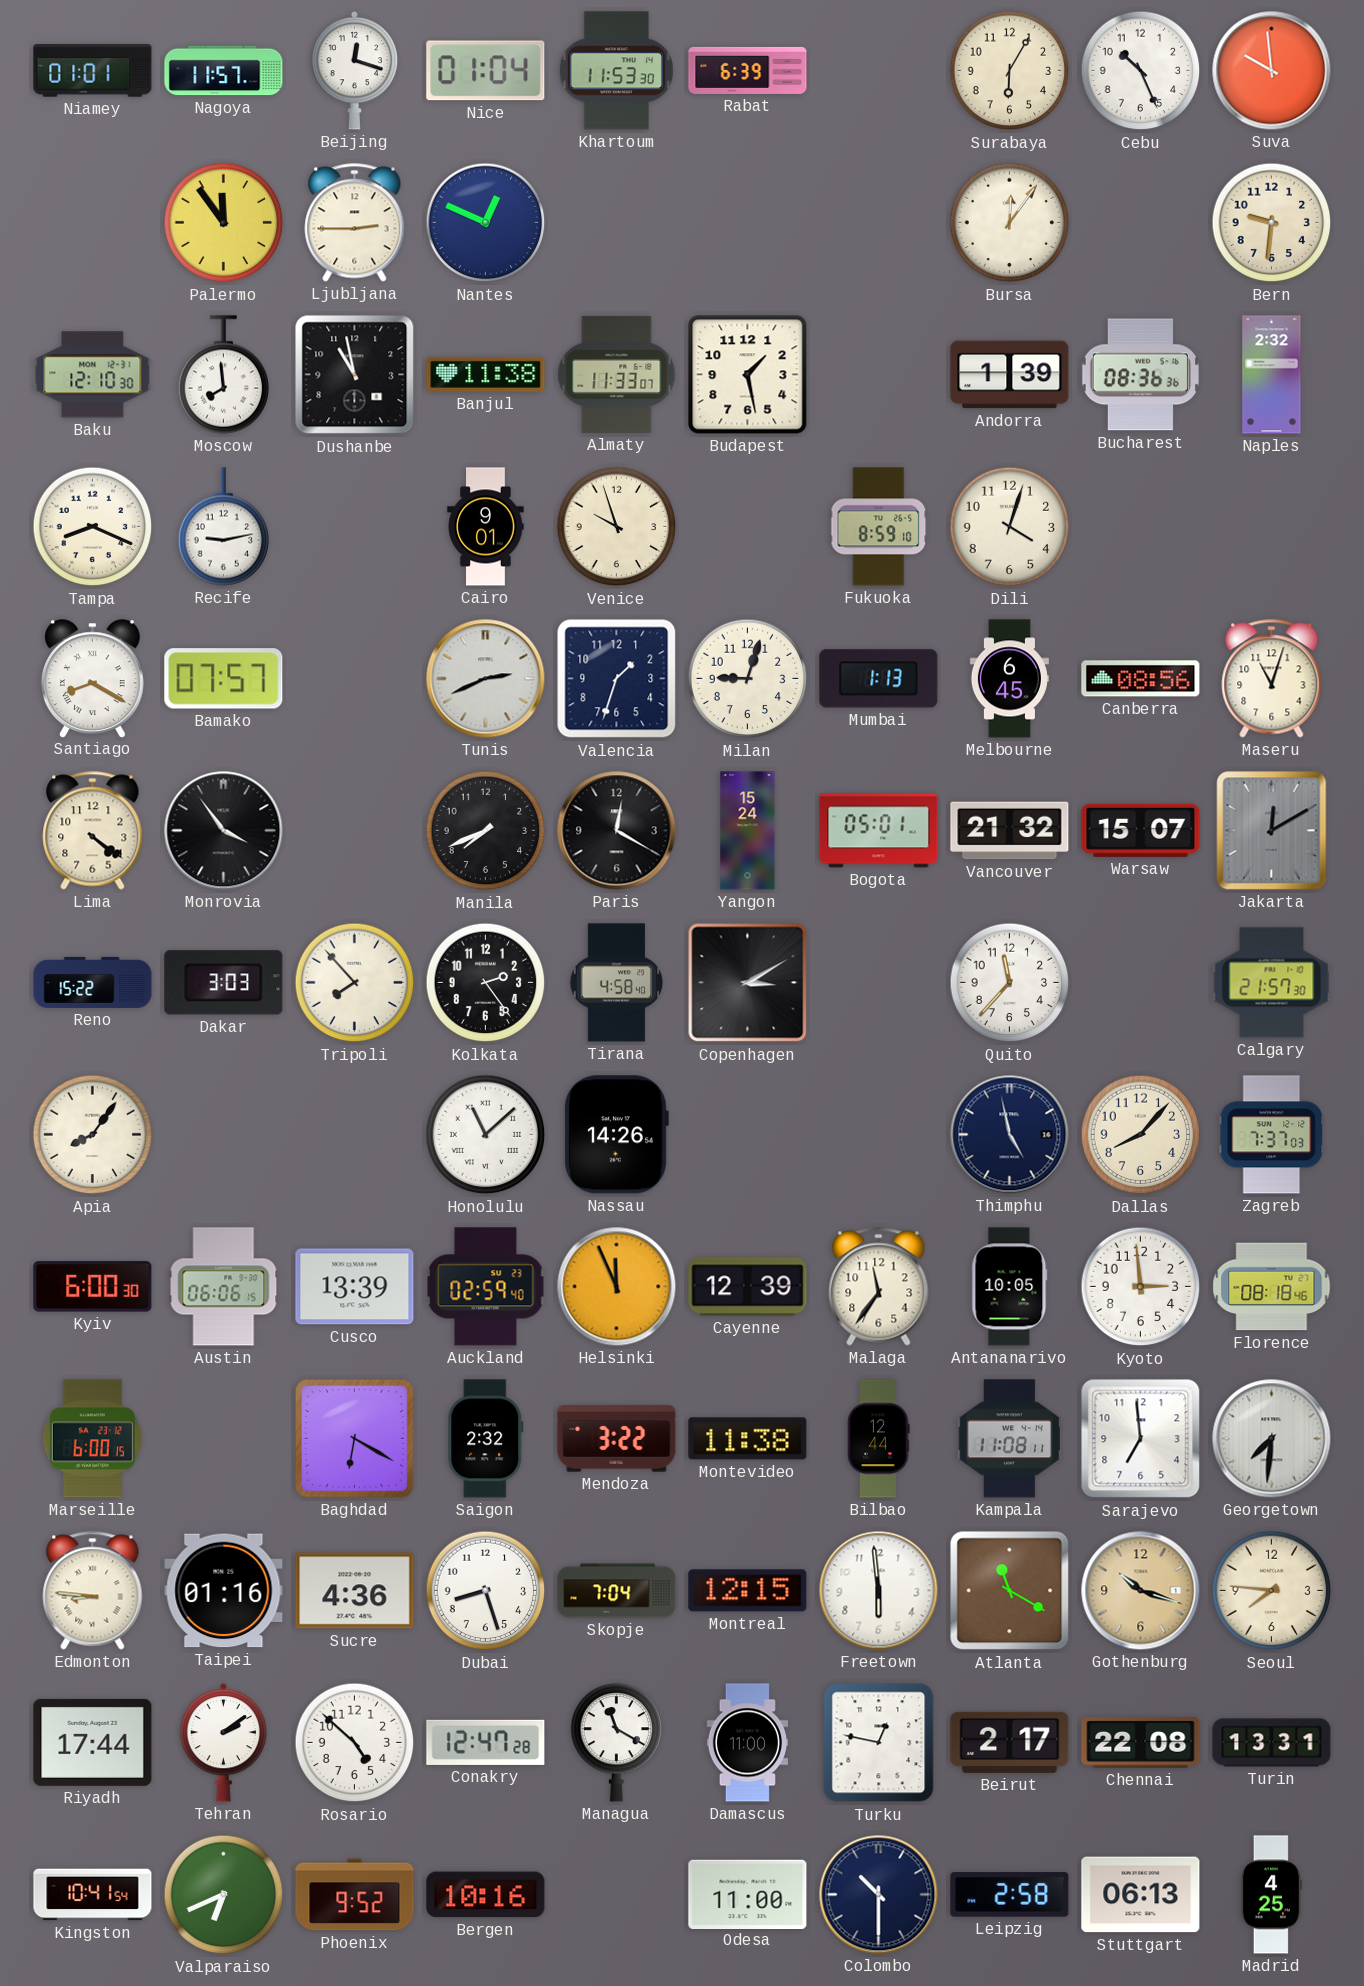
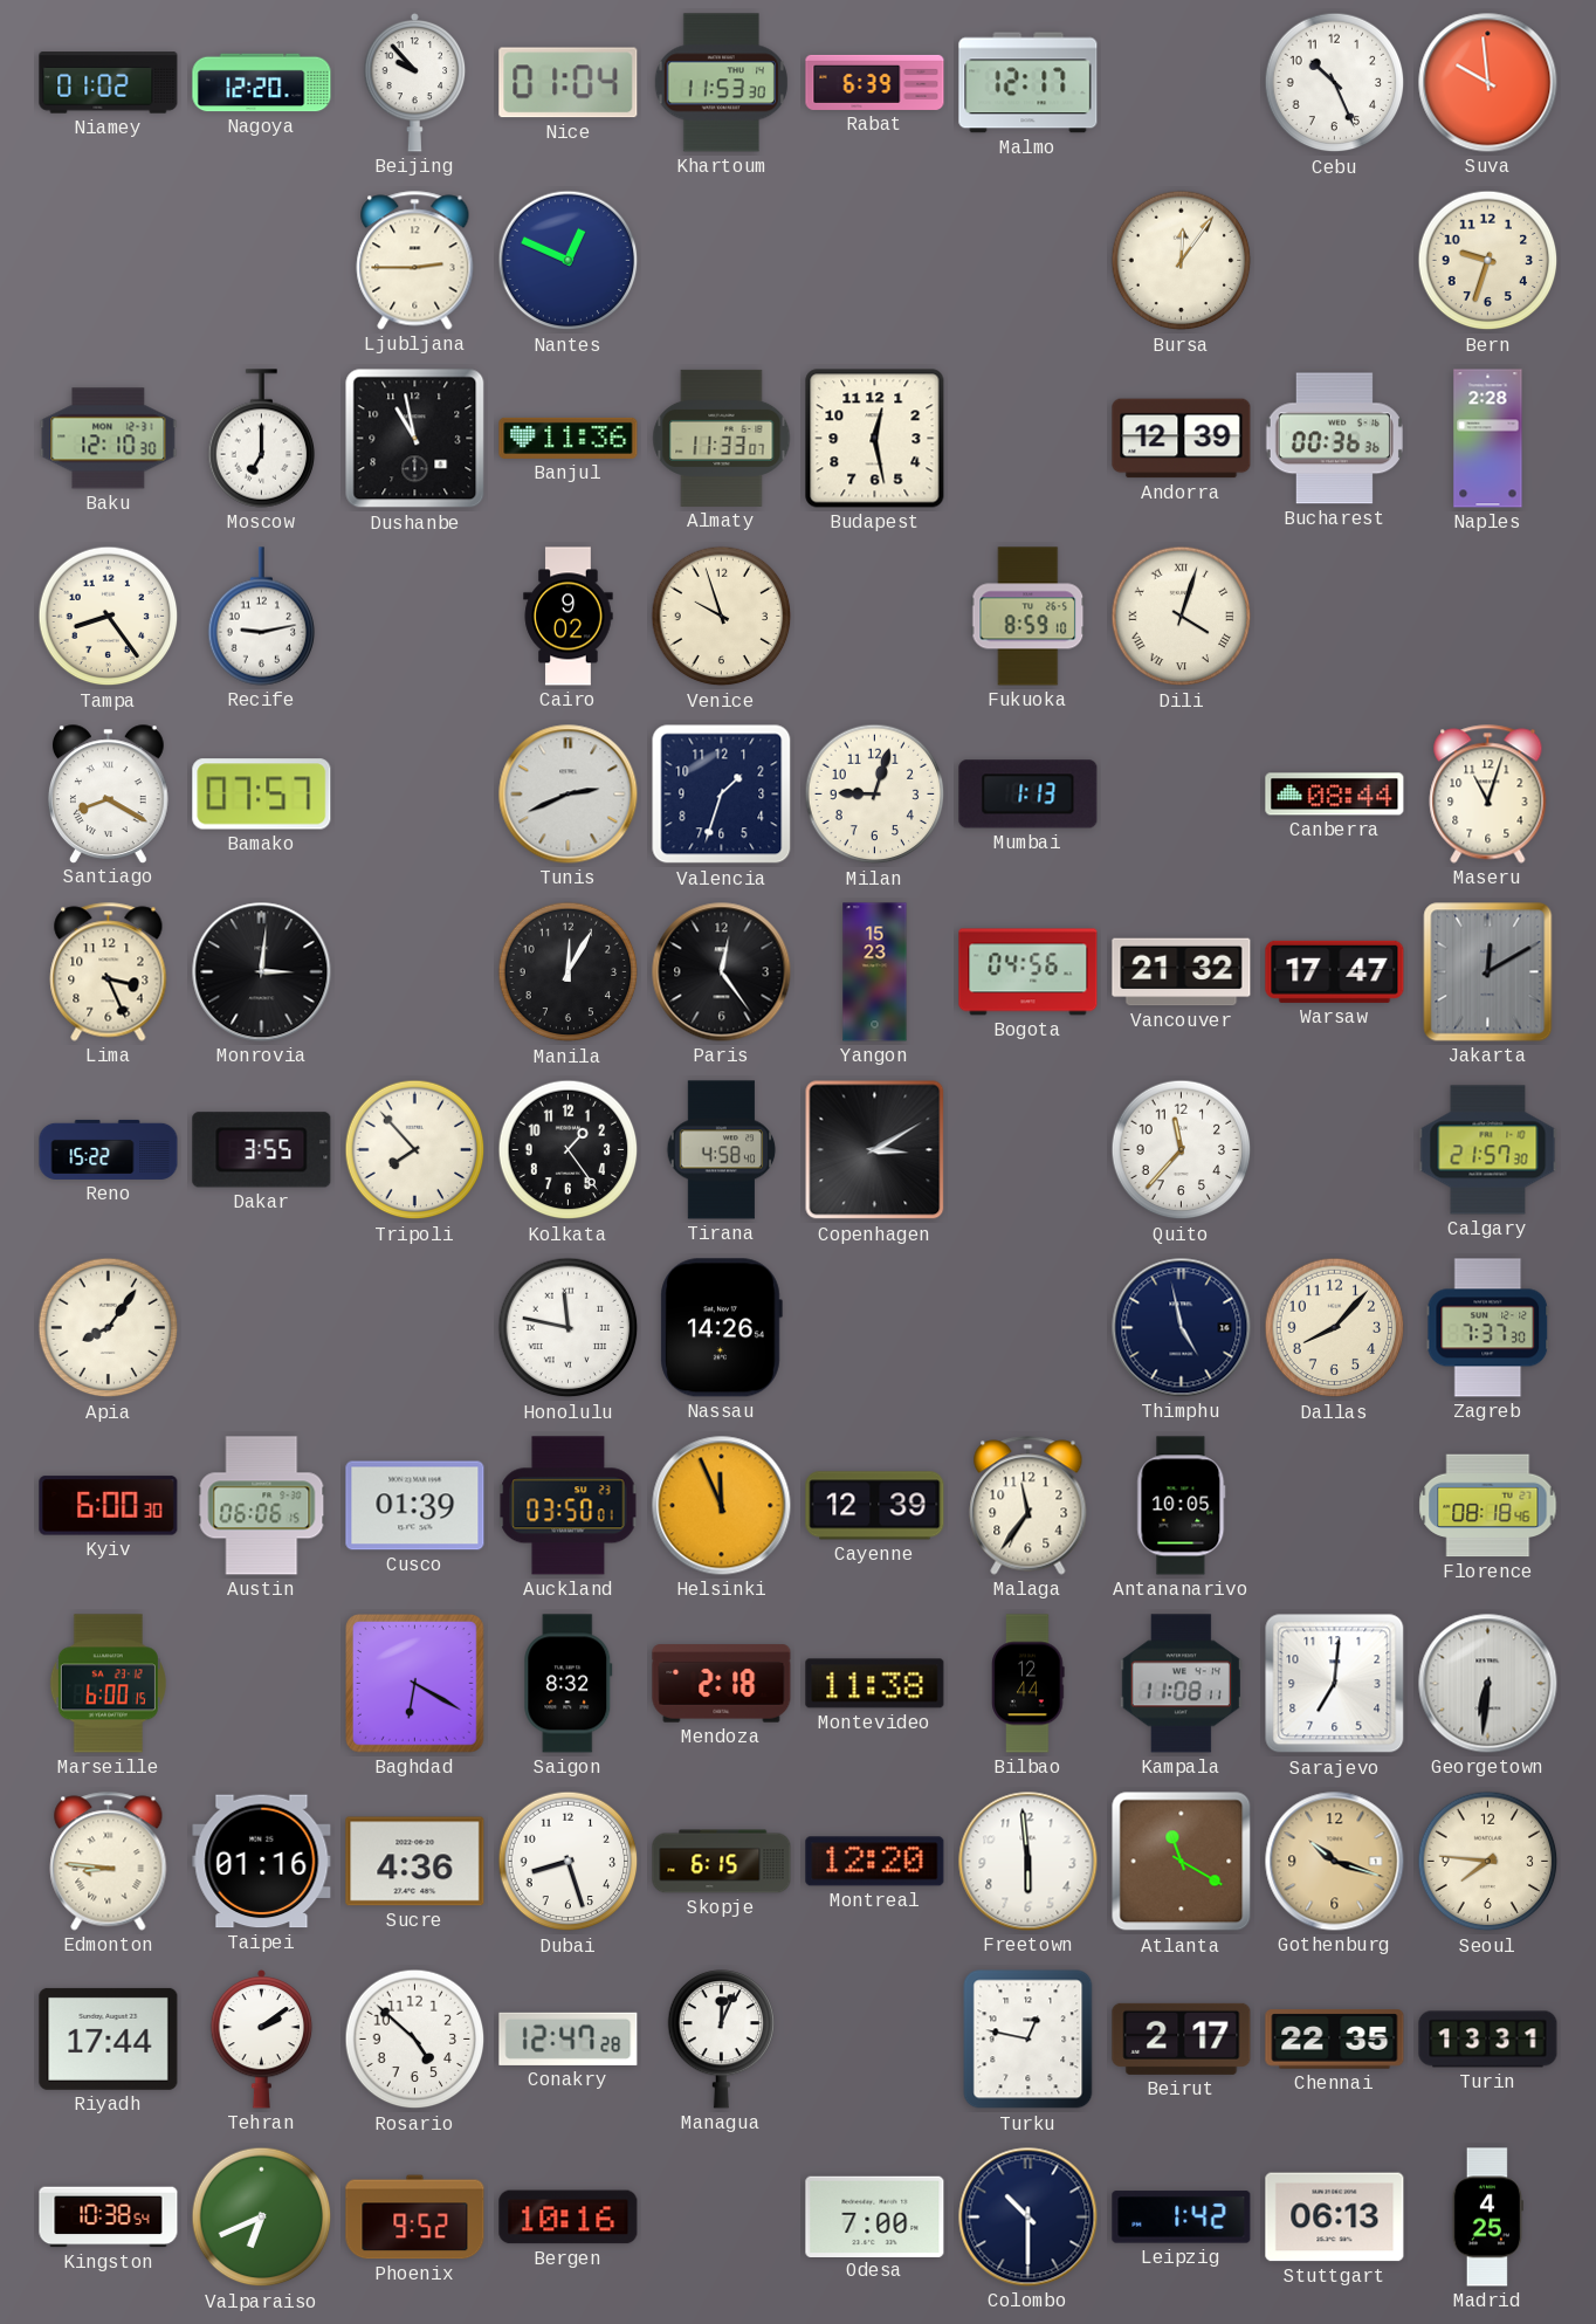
Niamey: 01:01 -> 01:02
Nagoya: 11:57 -> 12:20
Beijing: 12:18 -> 9:53
Malmo: none -> 12:17
Surabaya: 6:05 -> none
Palermo: 11:54 -> none
Bern: 9:31 -> 9:33
Moscow: 7:59 -> 7:00
Banjul: 11:38 -> 11:36
Budapest: 1:28 -> 12:28
Andorra: 1:39 -> 12:39
Bucharest: 08:36 -> 00:36
Naples: 2:32 -> 2:28
Tampa: 8:19 -> 8:24
Cairo: 9:01 -> 9:02
Dili numerals: Arabic -> Roman
Melbourne: 6:45 -> none
Canberra: 08:56 -> 08:44
Lima: 4:21 -> 3:26
Monrovia: 3:54 -> 3:01
Manila: 7:41 -> 12:05
Paris: 12:20 -> 12:24
Yangon: 15:24 -> 15:23
Bogota: 05:01 -> 04:56
Warsaw: 15:07 -> 17:47
Dakar: 3:03 -> 3:55
Kolkata: 2:24 -> 1:24
Honolulu: 11:08 -> 11:47
Zagreb: 7:37:03 -> 7:37:30
Cusco: 13:39 -> 01:39
Auckland: 02:59 -> 03:50
Kyoto: 2:59 -> none
Saigon: 2:32 -> 8:32
Mendoza: 3:22 -> 2:18
Sarajevo: 6:59 -> 7:01
Georgetown: 7:31 -> 6:31
Skopje: 7:04 -> 6:15
Montreal: 12:15 -> 12:20
Managua: 11:20 -> 12:04
Damascus: 11:00 -> none
Chennai: 22:08 -> 22:35
Kingston: 10:41 -> 10:38
Odesa: 11:00 -> 7:00
Leipzig: 2:58 -> 1:42
